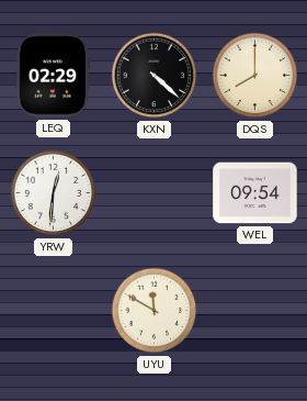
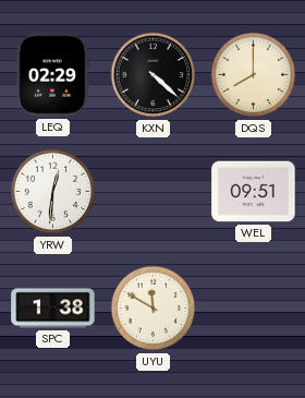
WEL: 09:54 -> 09:51
SPC: none -> 1:38
